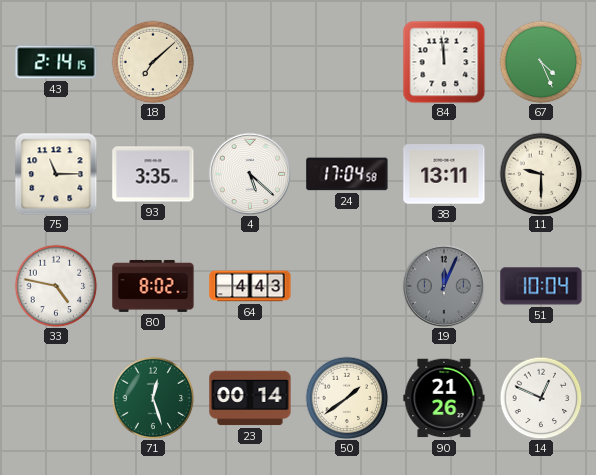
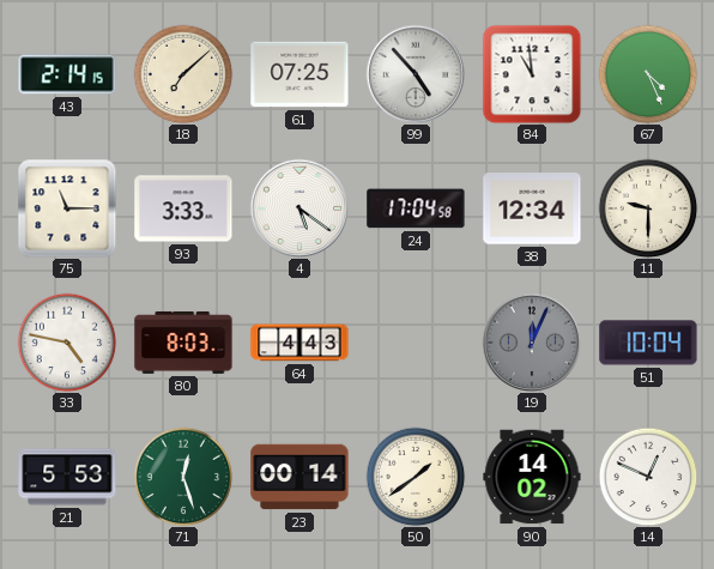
61: none -> 07:25
99: none -> 4:53
84: 11:59 -> 10:59
93: 3:35 -> 3:33
4: 5:22 -> 5:21
38: 13:11 -> 12:34
80: 8:02 -> 8:03
21: none -> 5:53
90: 21:26 -> 14:02
